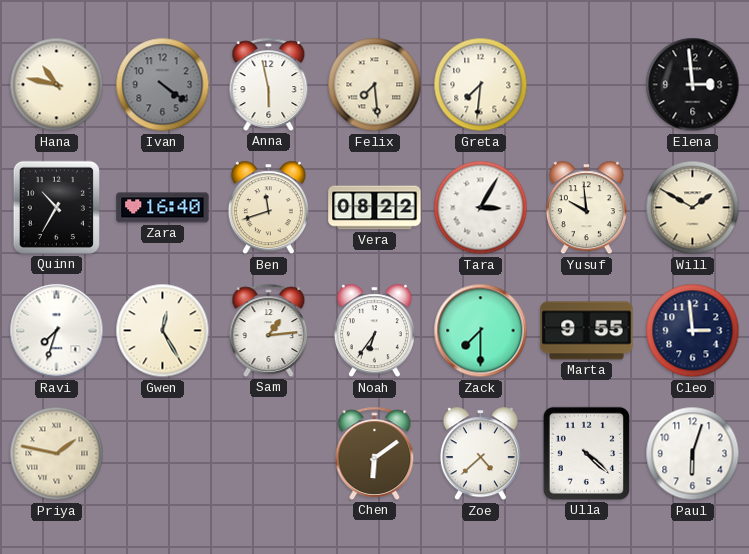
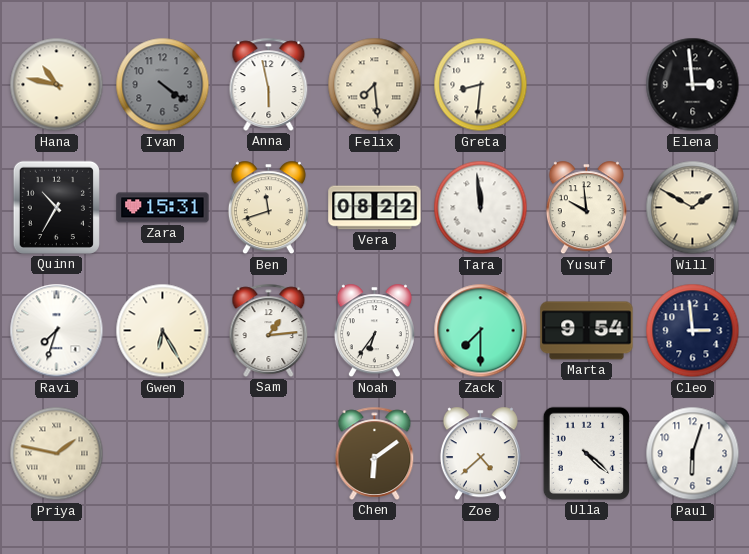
Greta: 7:31 -> 8:31
Zara: 16:40 -> 15:31
Tara: 3:05 -> 11:59
Gwen: 12:25 -> 6:25
Marta: 9:55 -> 9:54
